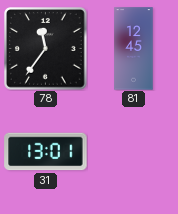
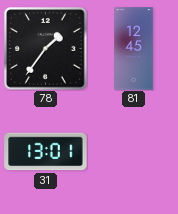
78: 11:36 -> 1:36
